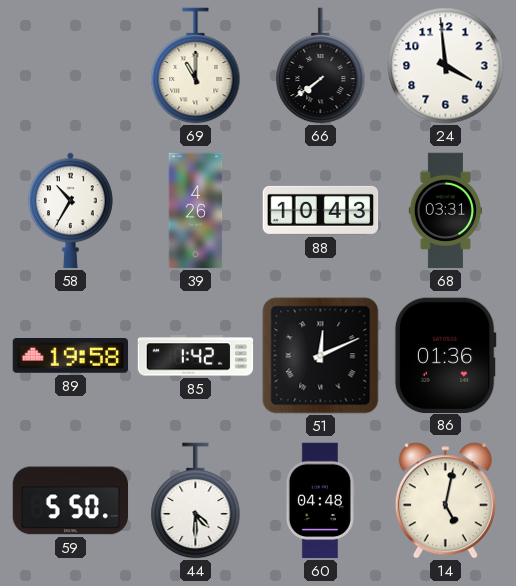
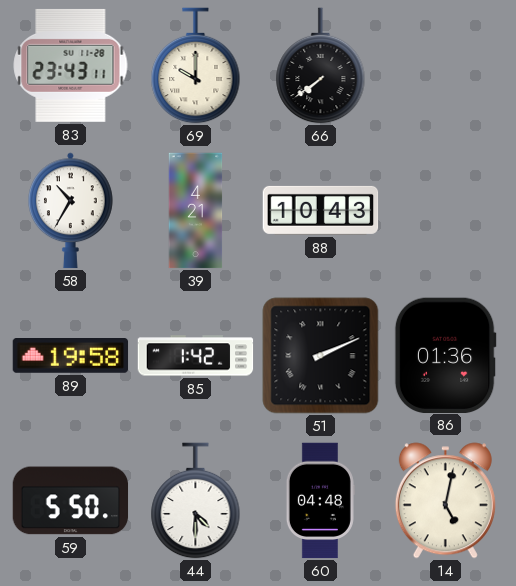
83: none -> 23:43
69: 11:00 -> 10:00
24: 3:59 -> none
39: 4:26 -> 4:21
68: 03:31 -> none
51: 12:11 -> 2:11
